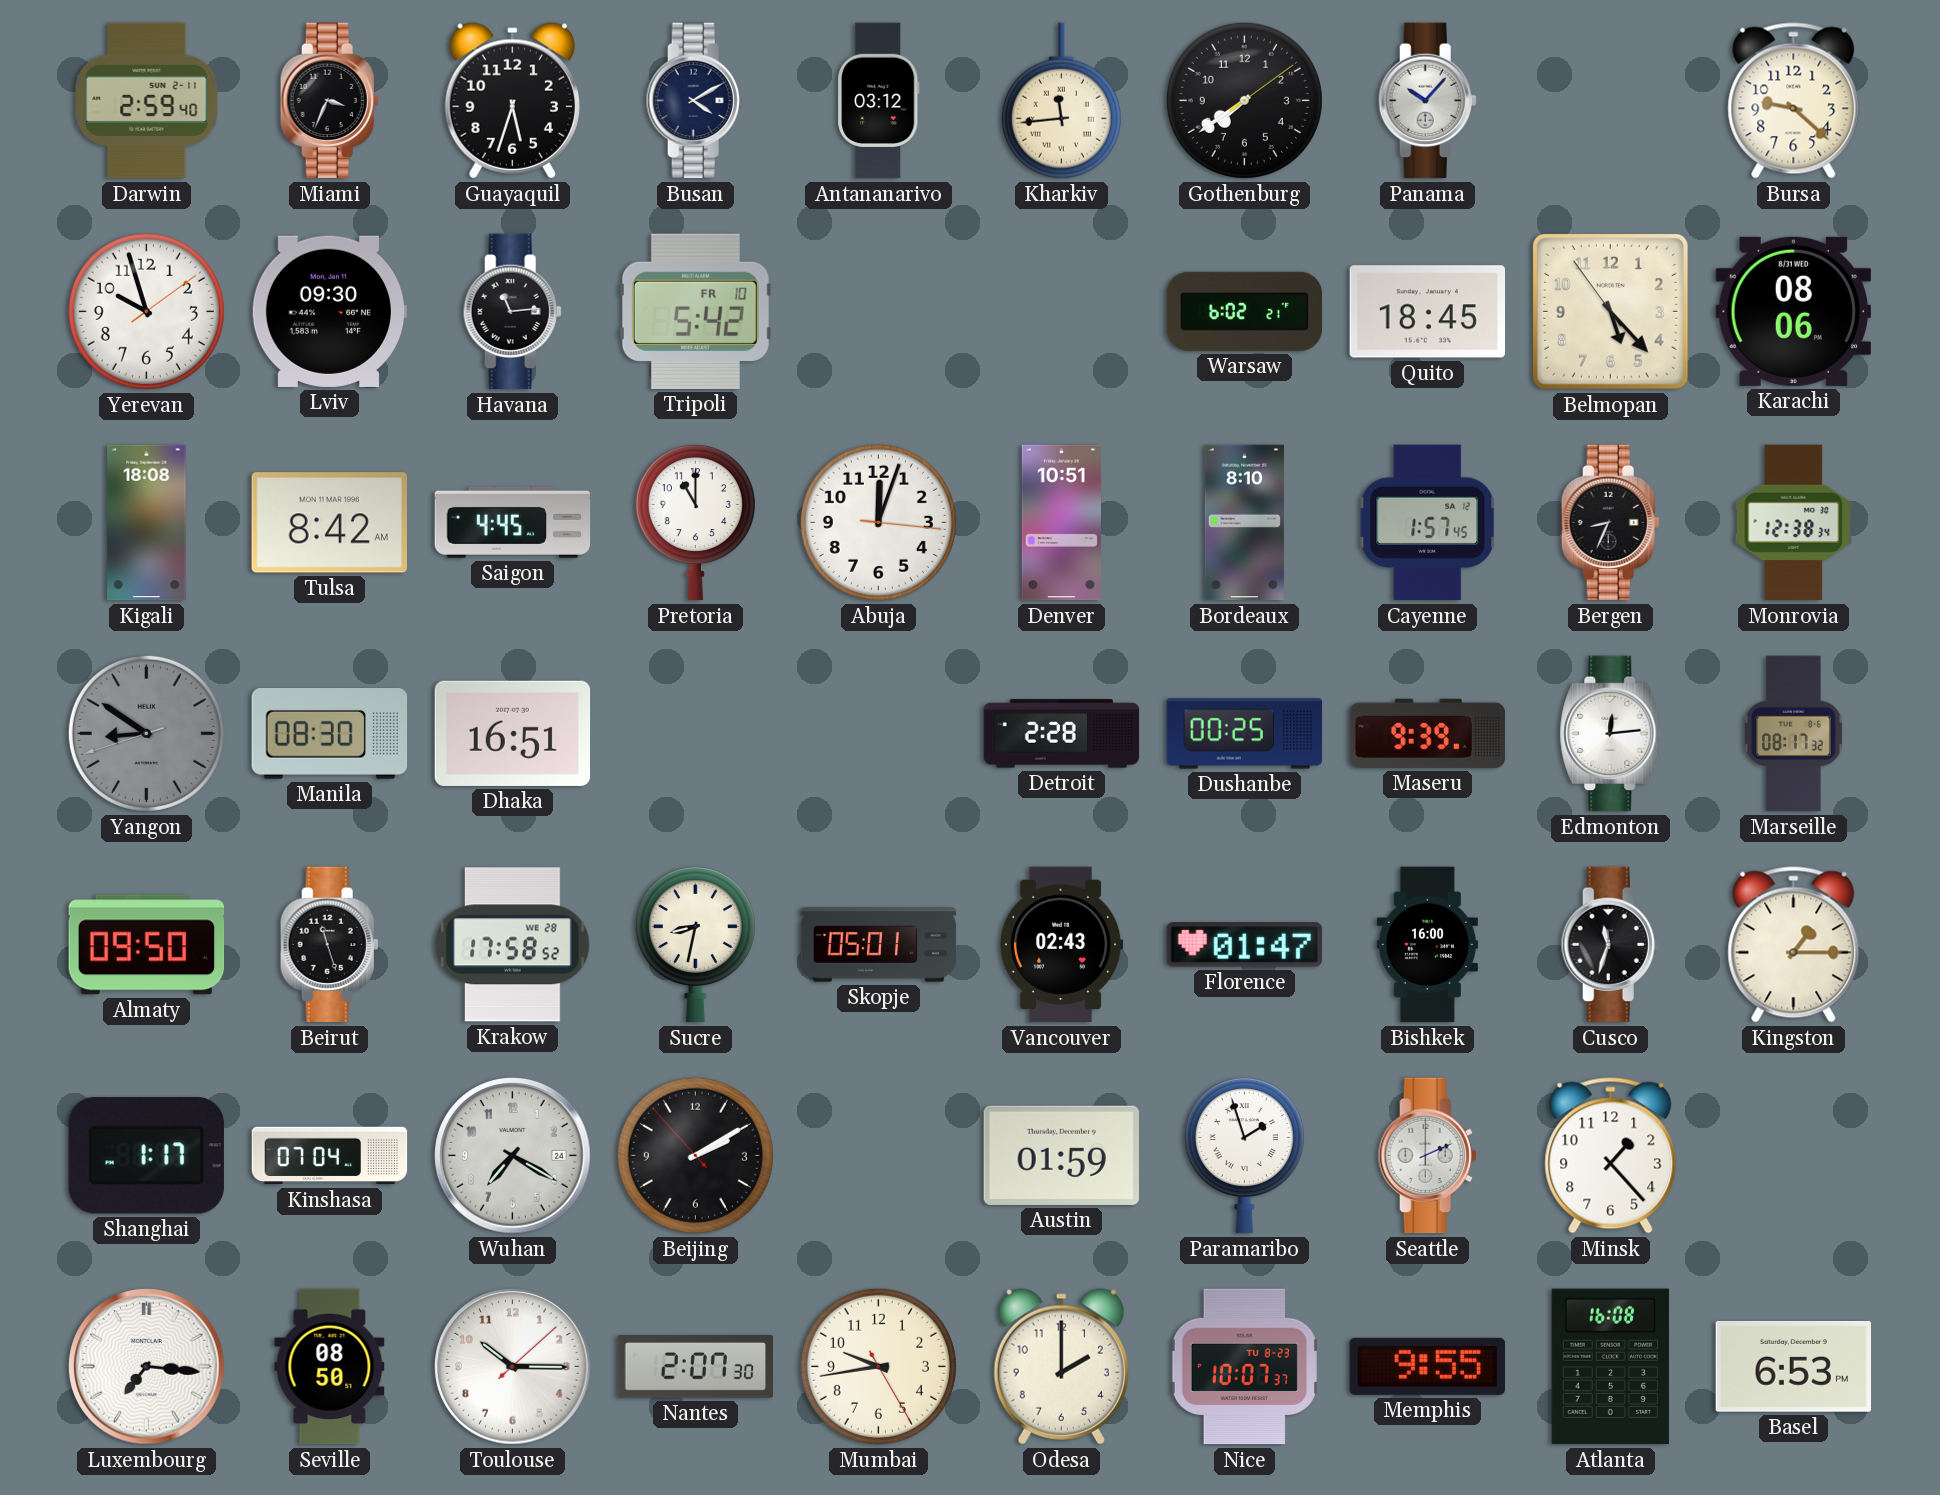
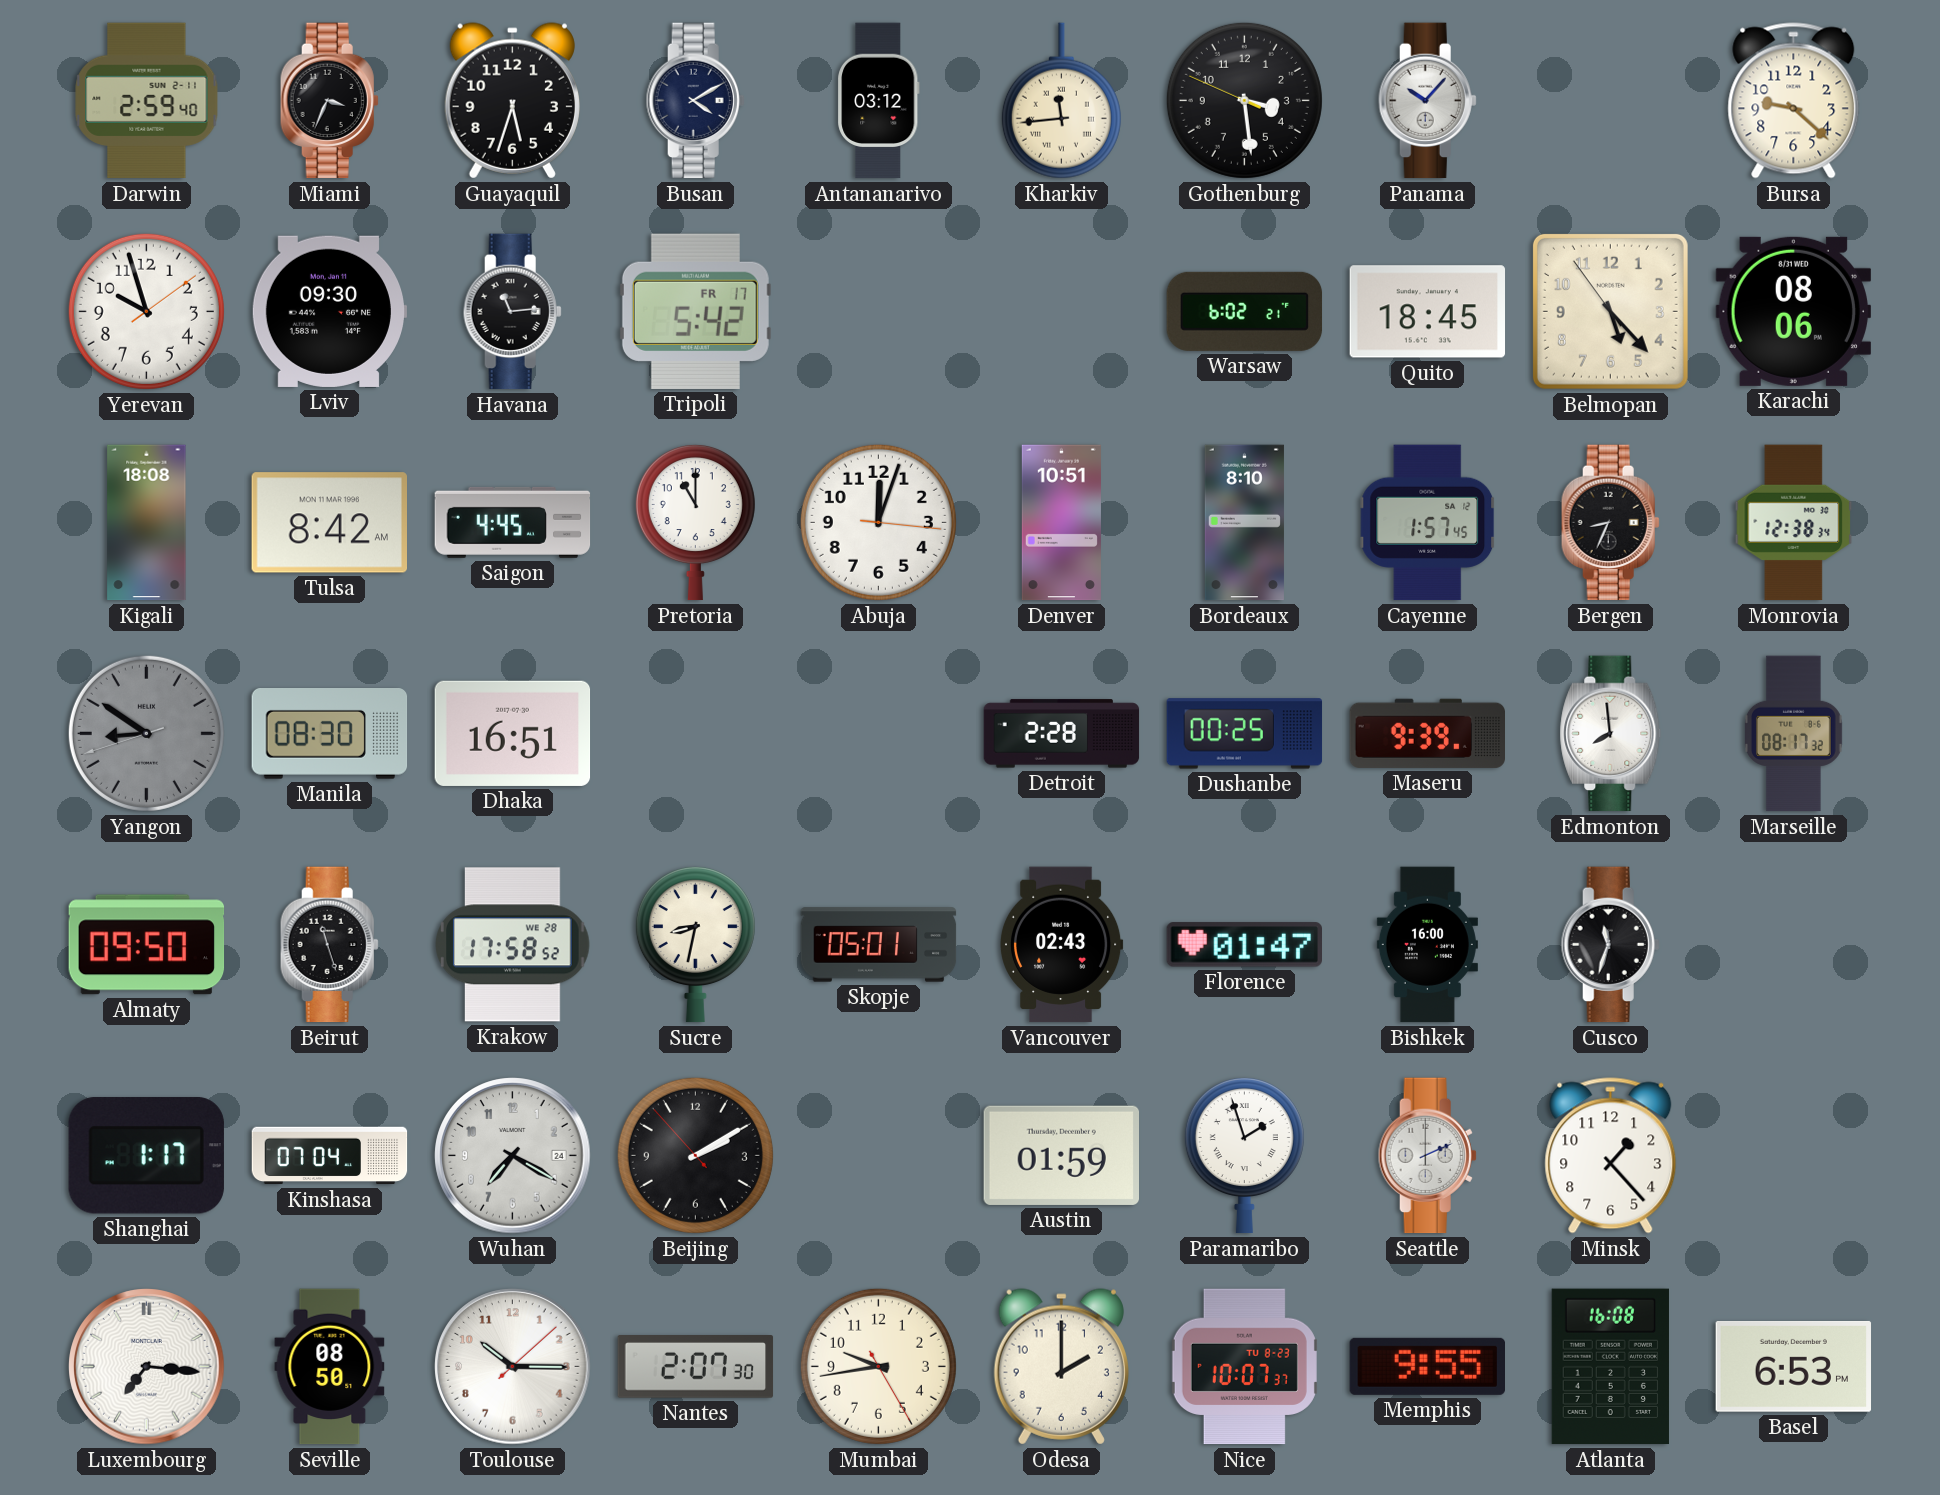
Gothenburg: 7:39 -> 3:28
Tripoli date: FR 10 -> FR 17
Edmonton: 12:14 -> 7:59
Kingston: 1:15 -> none
